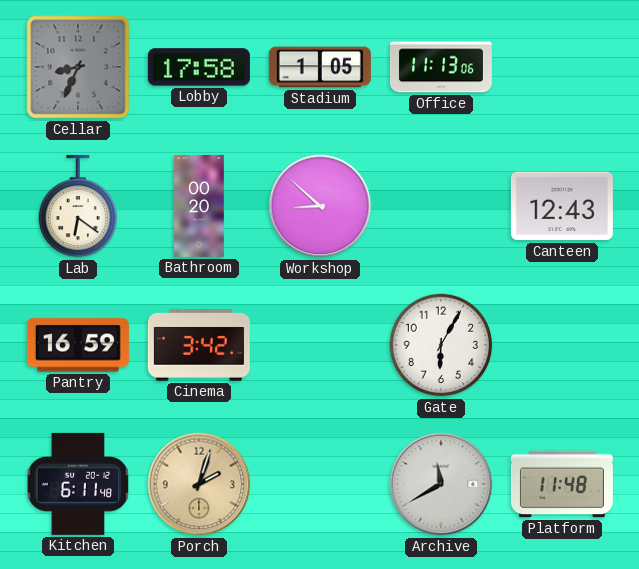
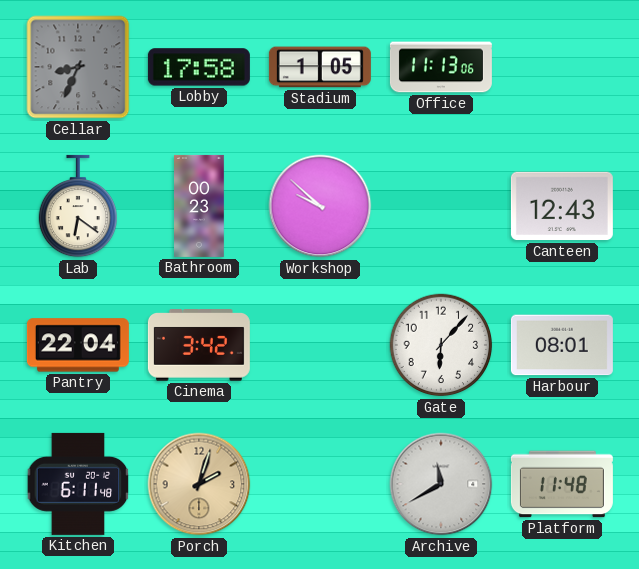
Bathroom: 00:20 -> 00:23
Workshop: 8:52 -> 9:52
Pantry: 16:59 -> 22:04
Gate: 6:05 -> 6:07
Harbour: none -> 08:01
